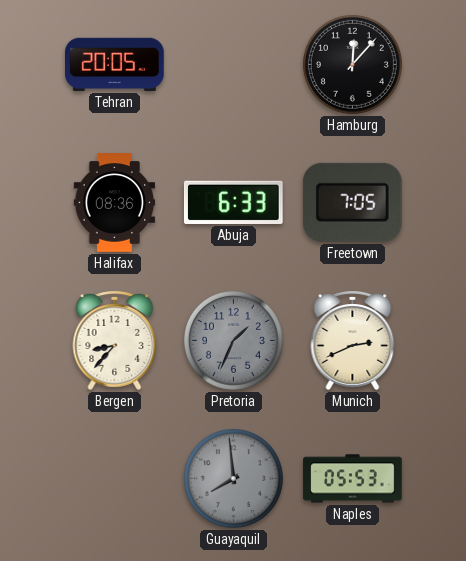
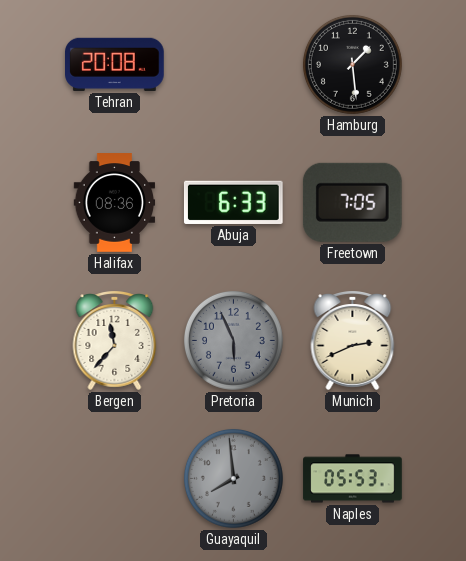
Tehran: 20:05 -> 20:08
Hamburg: 12:07 -> 1:29
Bergen: 8:37 -> 11:37
Pretoria: 1:34 -> 5:56
